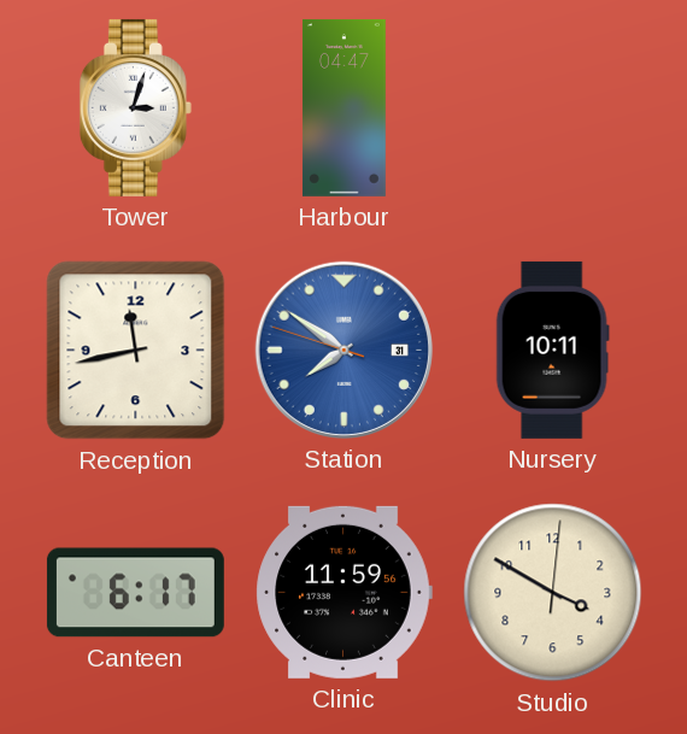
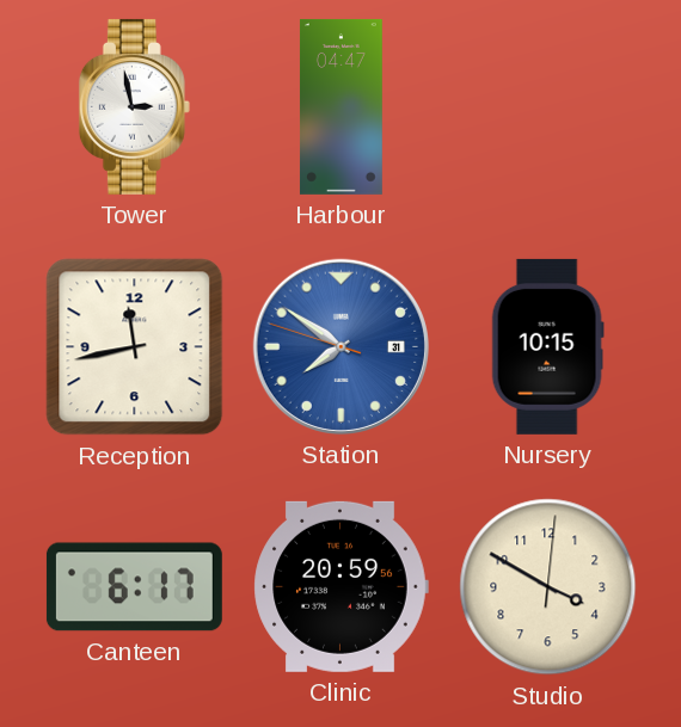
Tower: 3:03 -> 2:58
Nursery: 10:11 -> 10:15
Clinic: 11:59 -> 20:59
